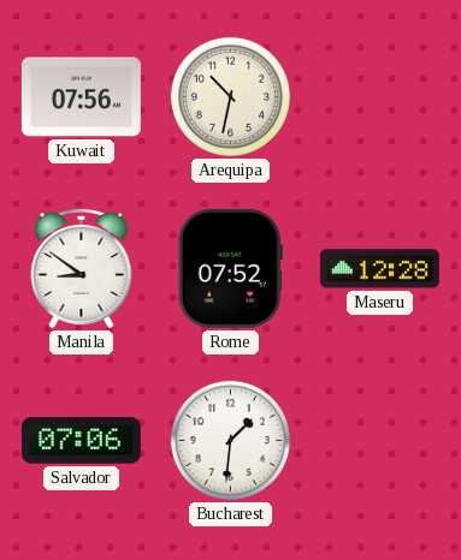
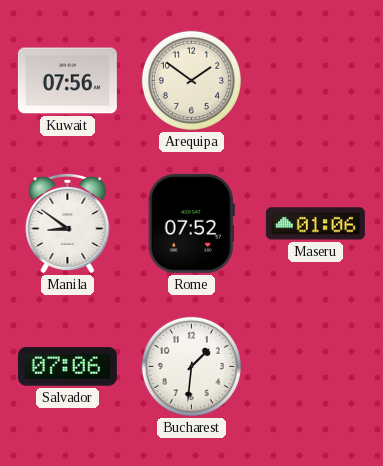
Arequipa: 10:32 -> 1:51
Maseru: 12:28 -> 01:06
